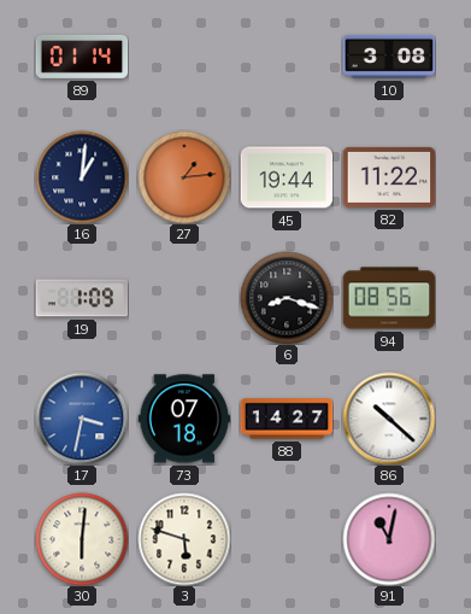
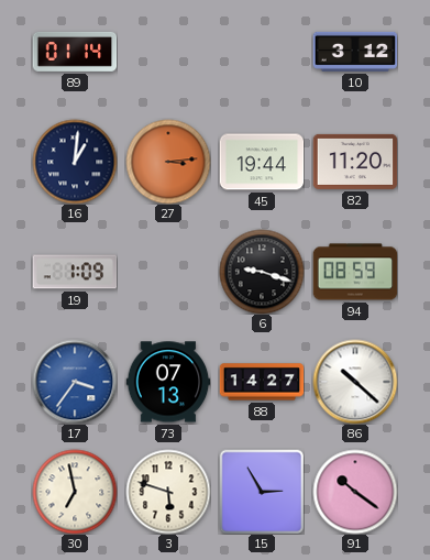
10: 3:08 -> 3:12
27: 1:14 -> 3:14
82: 11:22 -> 11:20
6: 8:18 -> 9:18
94: 08:56 -> 08:59
17: 3:32 -> 3:36
73: 07:18 -> 07:13
30: 6:01 -> 6:58
15: none -> 2:55
91: 11:02 -> 10:21
